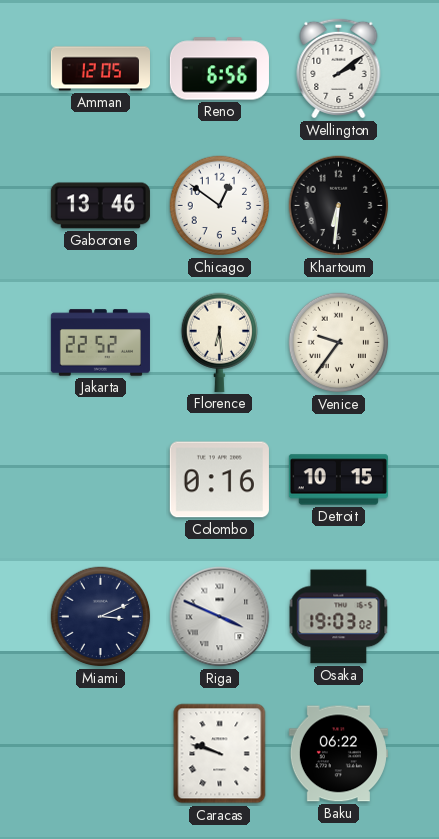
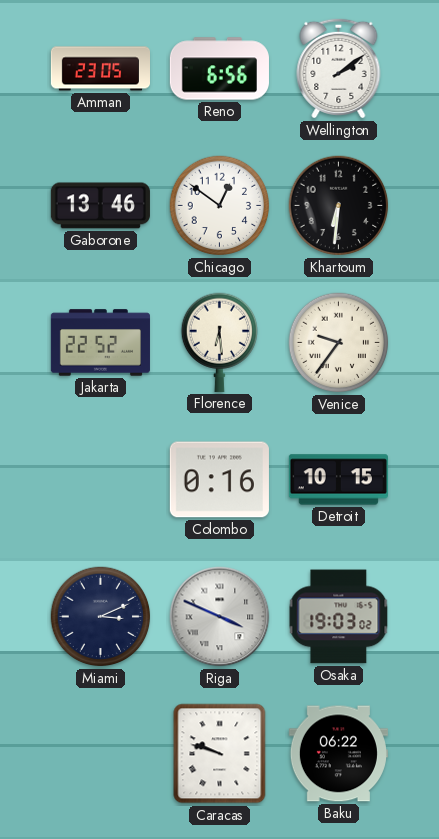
Amman: 12:05 -> 23:05
